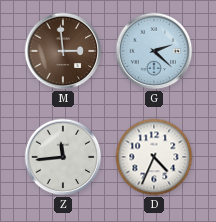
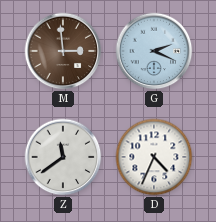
G: 2:22 -> 2:19
Z: 11:44 -> 11:39
